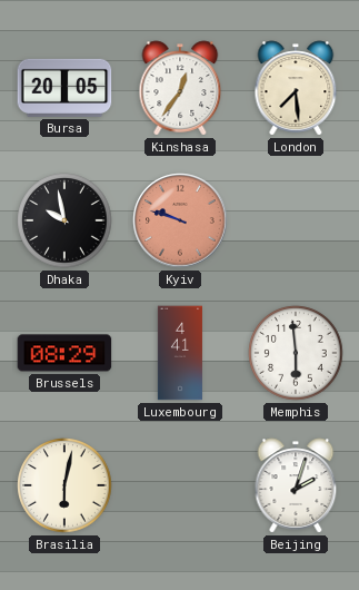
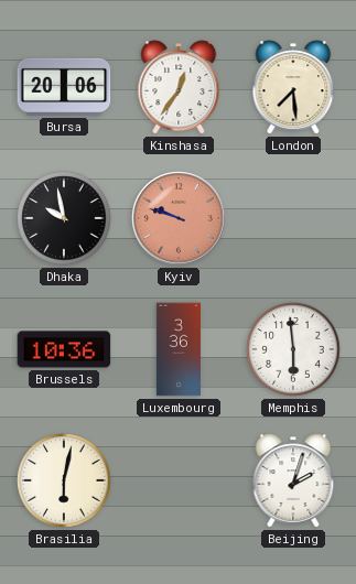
Bursa: 20:05 -> 20:06
Brussels: 08:29 -> 10:36
Luxembourg: 4:41 -> 3:36
